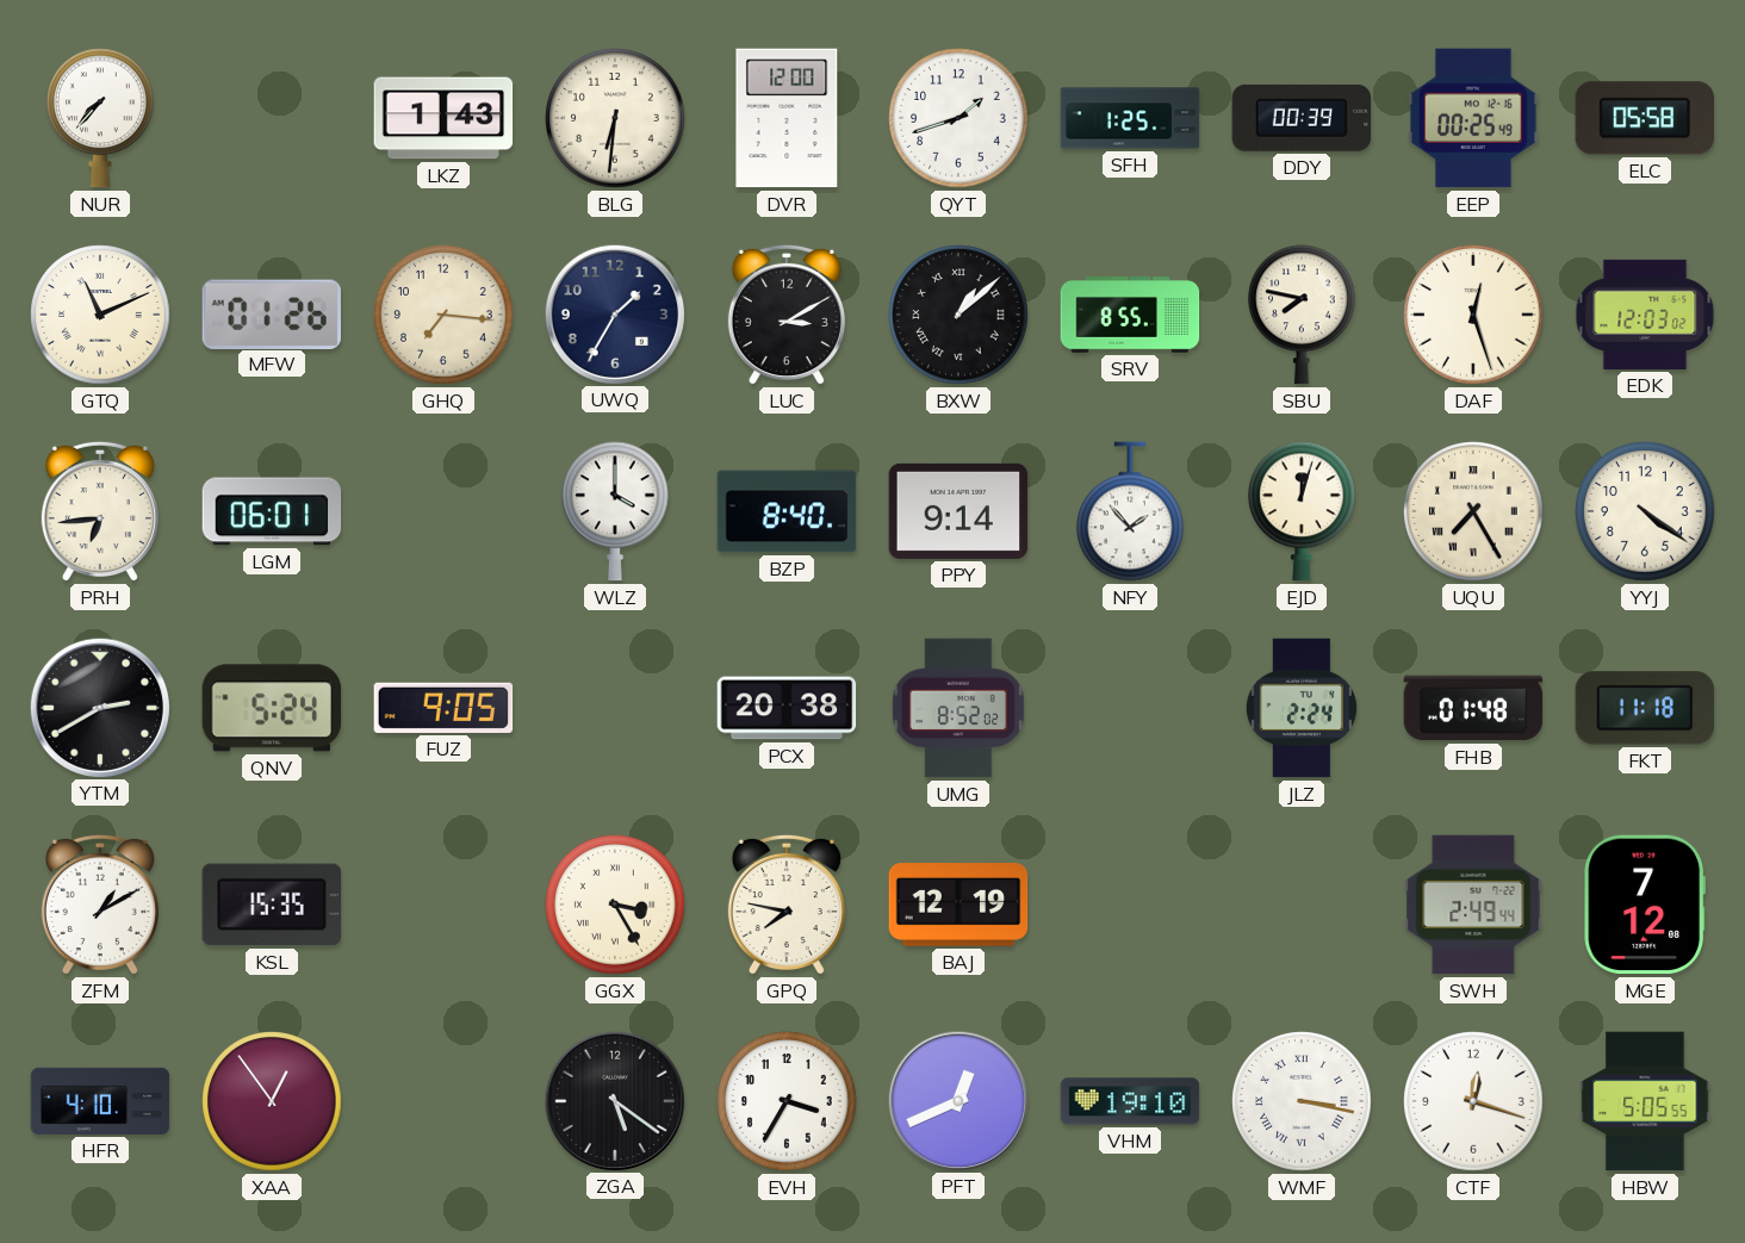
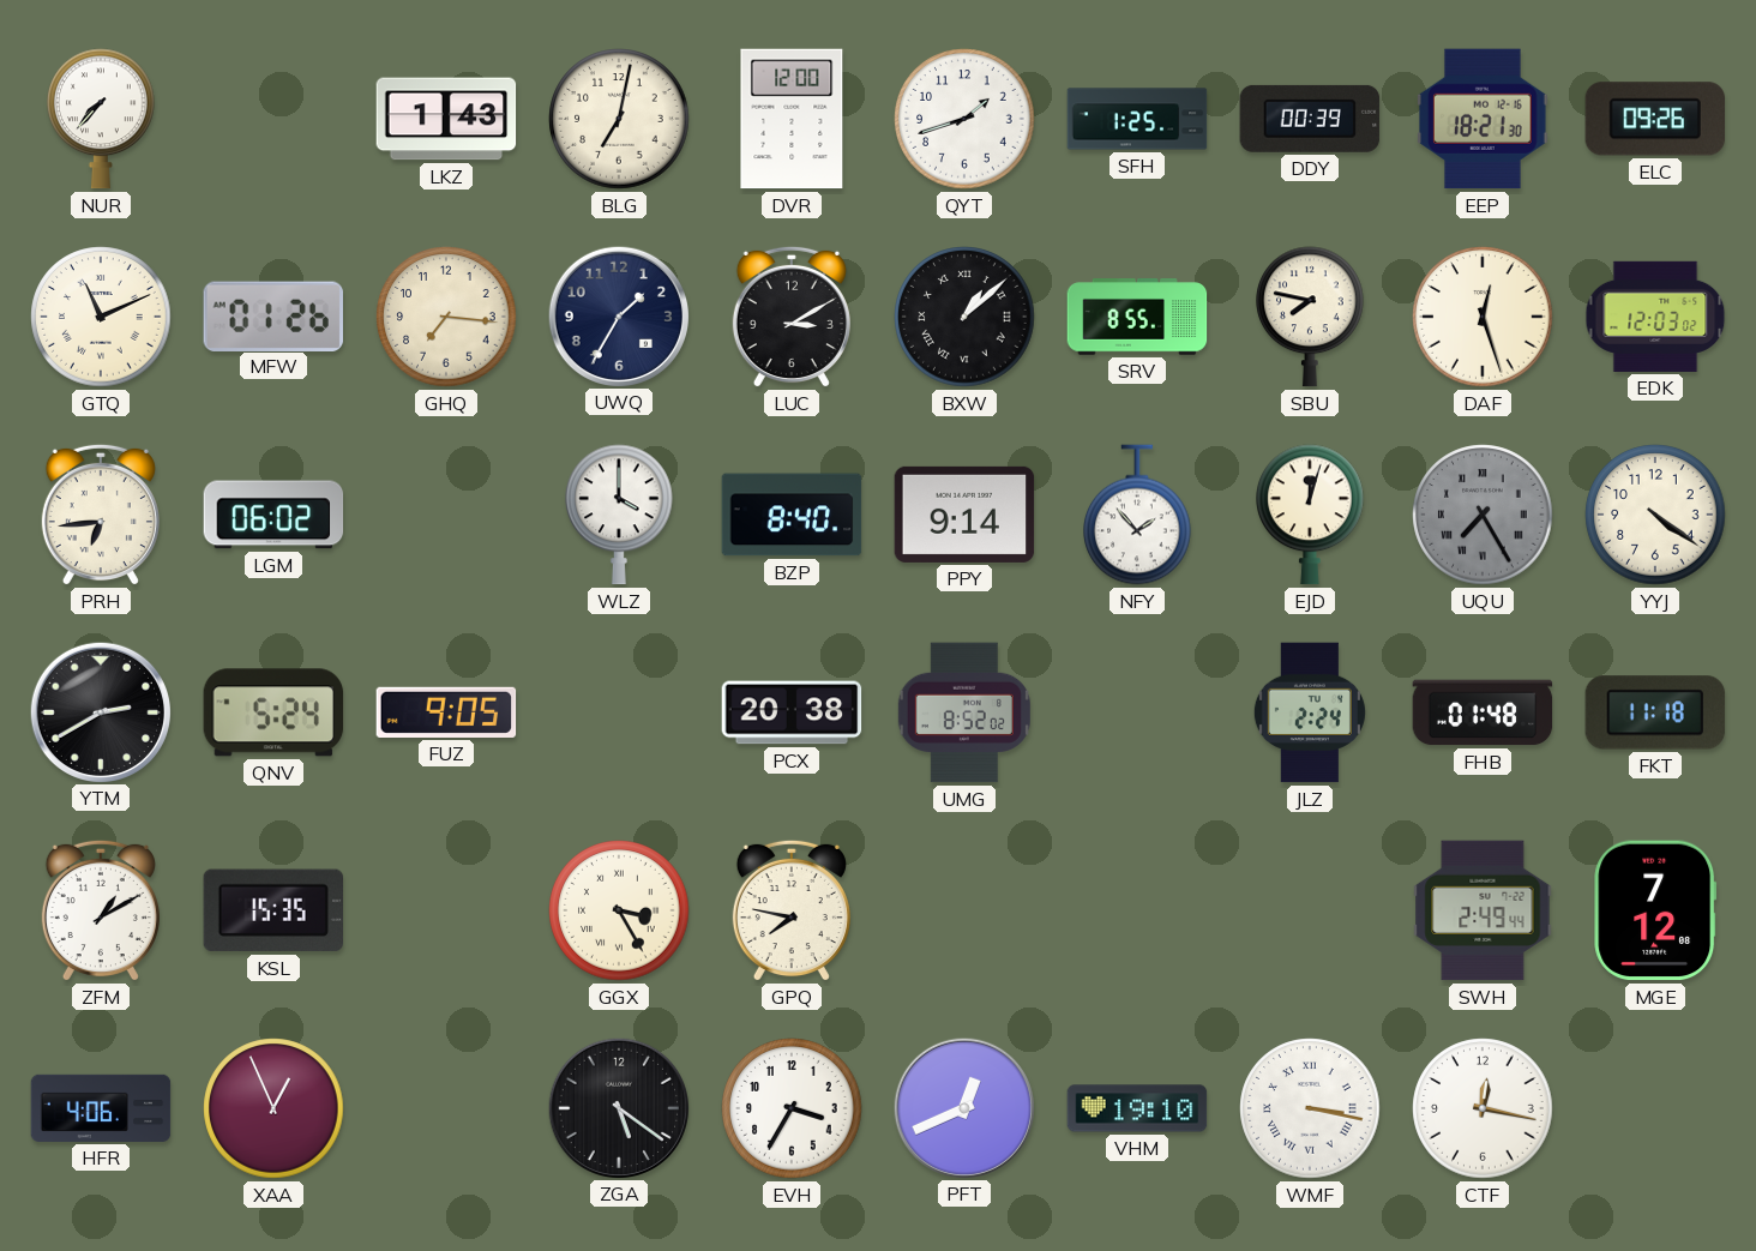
BLG: 6:31 -> 7:02
EEP: 00:25 -> 18:21
ELC: 05:58 -> 09:26
LGM: 06:01 -> 06:02
UQU dial: cream -> grey
BAJ: 12:19 -> none
HFR: 4:10 -> 4:06
XAA: 12:54 -> 12:56
CTF: 12:18 -> 12:17
HBW: 5:05 -> none
